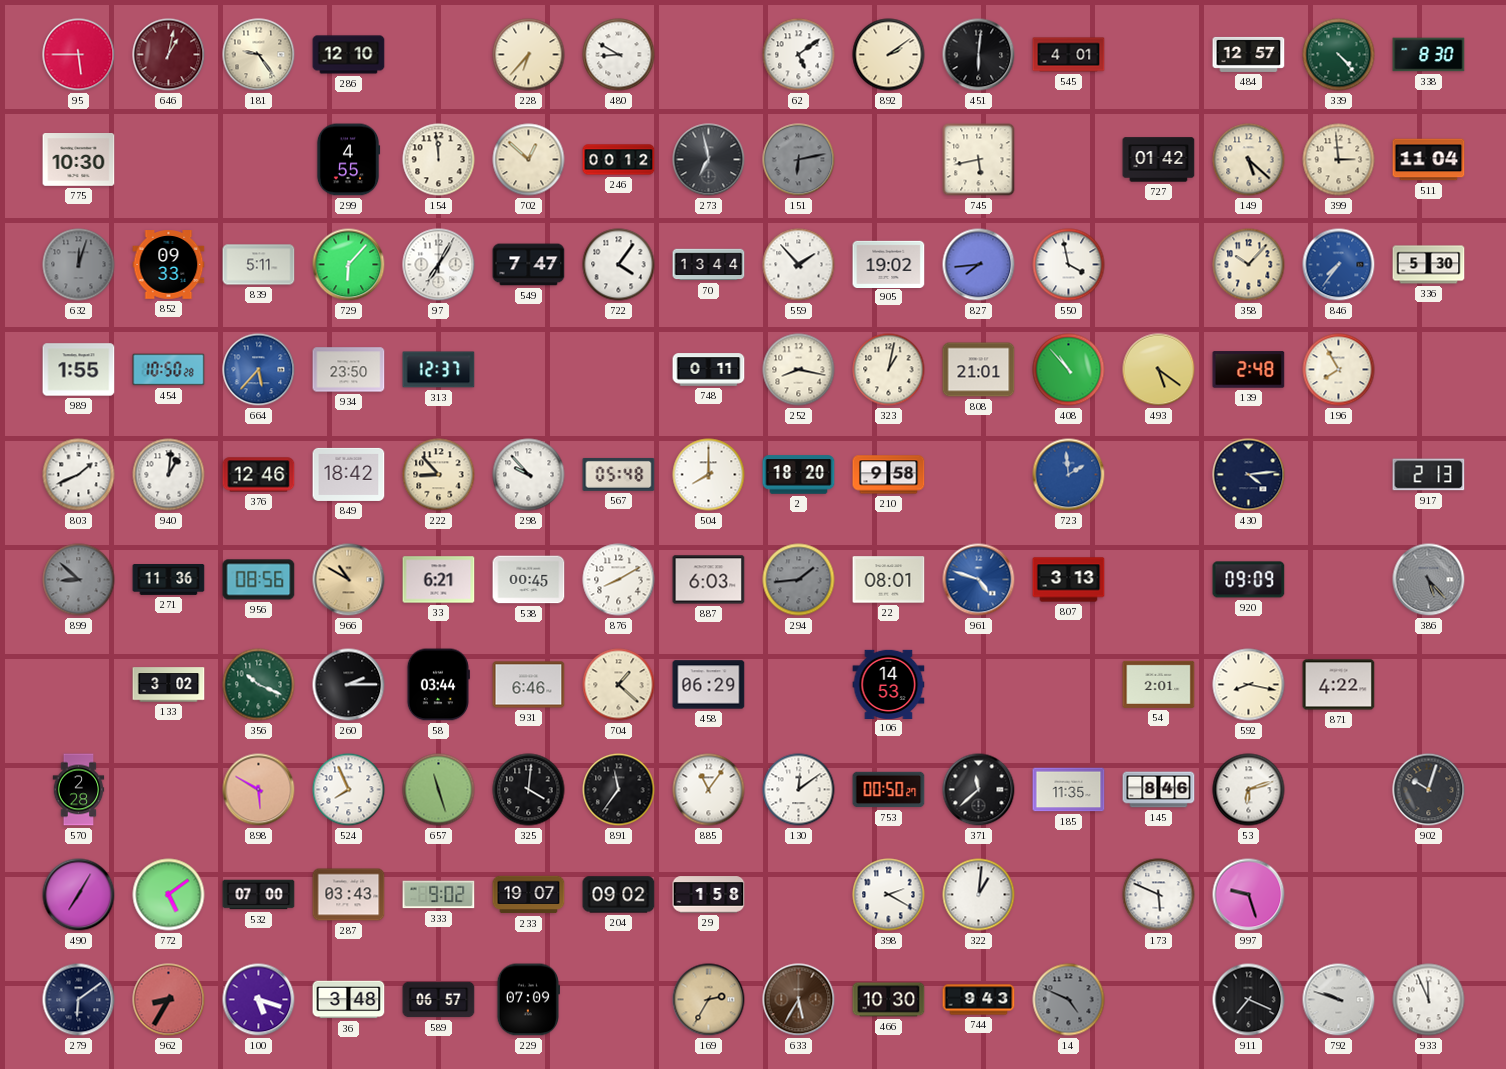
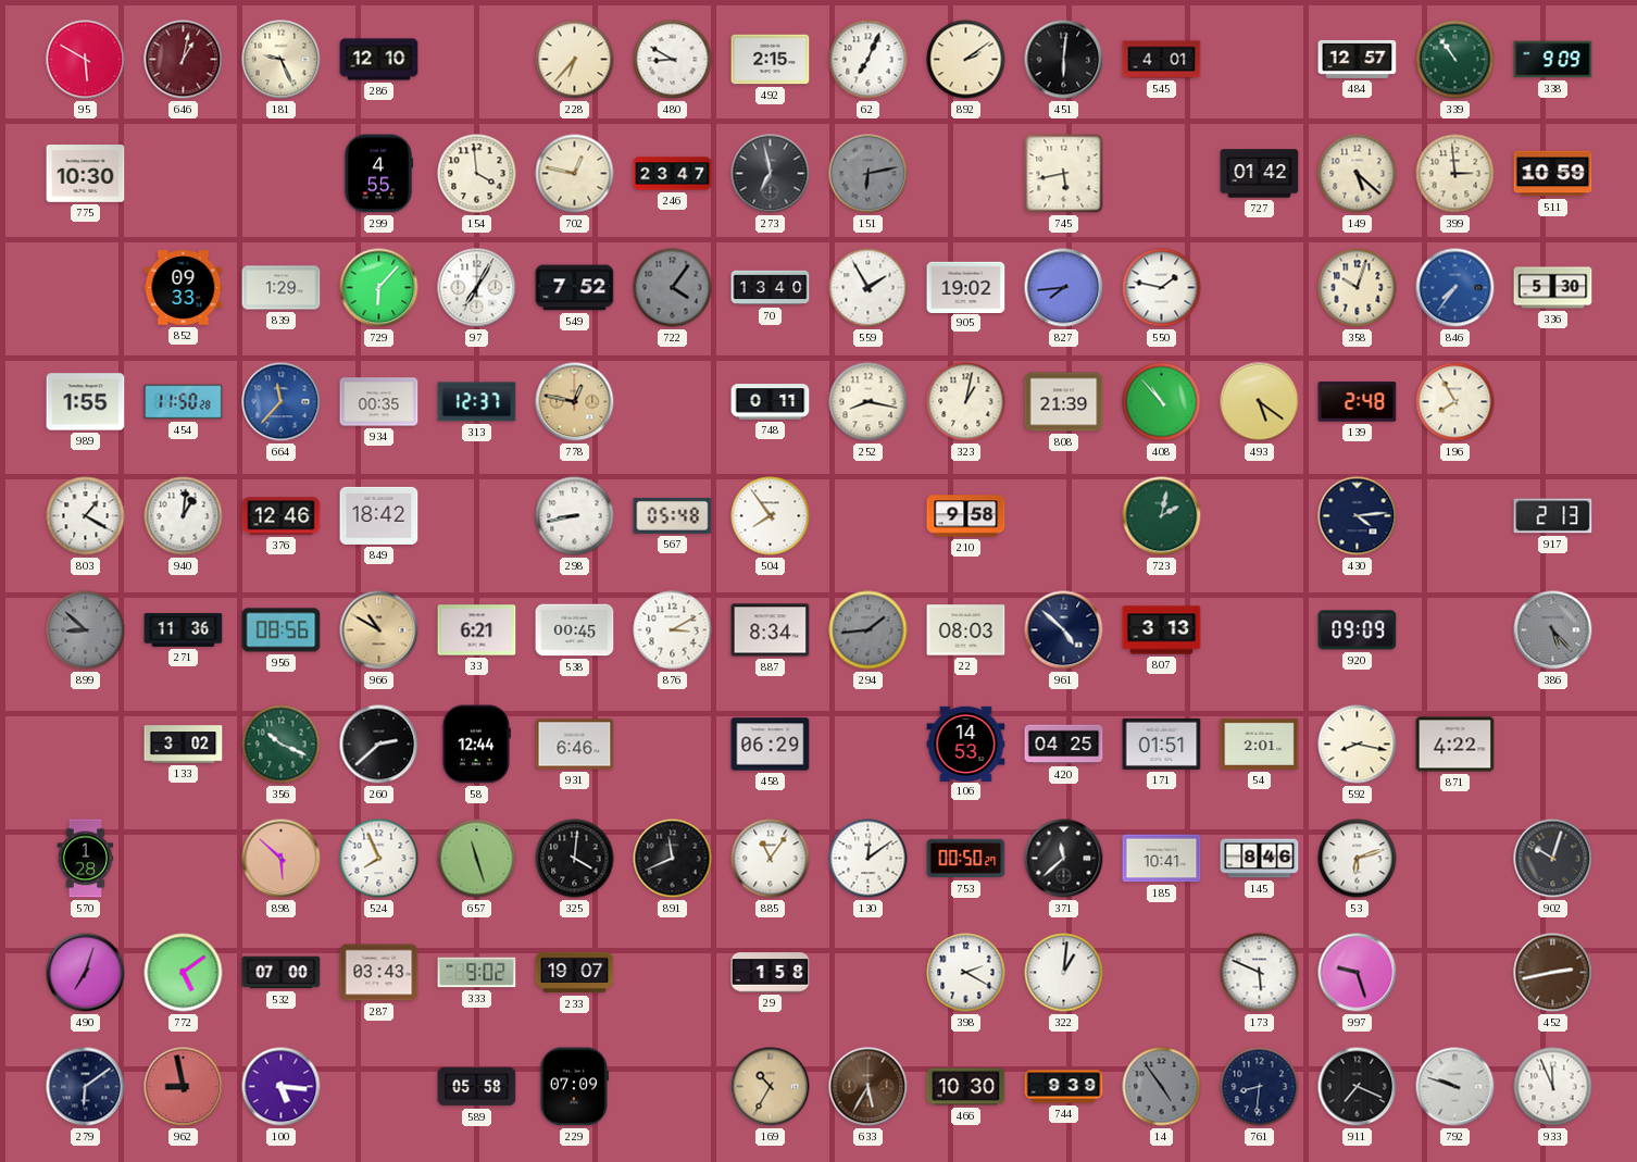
95: 5:45 -> 5:50
181: 9:24 -> 9:26
492: none -> 2:15
62: 5:09 -> 7:04
339: 4:23 -> 10:54
338: 8:30 -> 9:09
154: 11:59 -> 3:59
702: 12:52 -> 12:47
246: 00:12 -> 23:47
511: 11:04 -> 10:59
632: 12:03 -> none
839: 5:11 -> 1:29
549: 7:47 -> 7:52
722 dial: white -> grey
70: 13:44 -> 13:40
559: 1:53 -> 1:55
550: 3:58 -> 1:47
358: 10:07 -> 10:03
454: 10:50 -> 11:50
664: 5:37 -> 11:37
934: 23:50 -> 00:35
778: none -> 12:47
808: 21:01 -> 21:39
803: 1:41 -> 1:20
222: 8:53 -> none
298: 9:53 -> 8:43
504: 8:00 -> 7:54
2: 18:20 -> none
723: 1:59 -> 2:02
723 dial: blue -> green
876: 8:10 -> 3:10
887: 6:03 -> 8:34
22: 08:01 -> 08:03
961: 4:48 -> 4:52
961 dial: blue -> navy
260: 2:15 -> 2:38
58: 03:44 -> 12:44
704: 1:22 -> none
420: none -> 04:25
171: none -> 01:51
570: 2:28 -> 1:28
898: 5:50 -> 5:52
891: 11:36 -> 11:41
185: 11:35 -> 10:41
490: 7:05 -> 7:03
204: 09:02 -> none
452: none -> 2:43
962: 8:35 -> 8:58
100: 5:18 -> 5:16
36: 3:48 -> none
589: 06:57 -> 05:58
169: 2:35 -> 10:35
744: 9:43 -> 9:39
14: 4:49 -> 4:54
761: none -> 8:31
